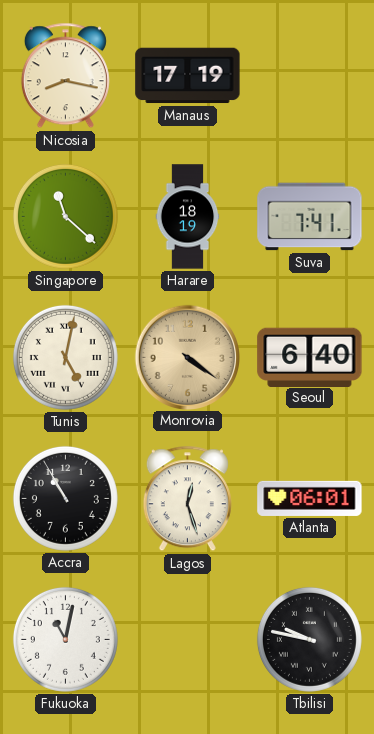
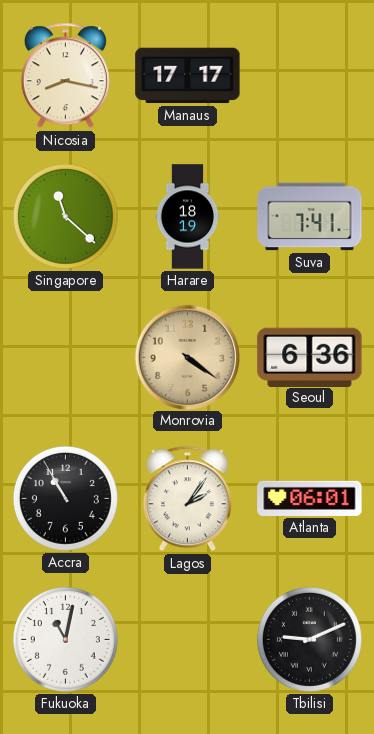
Manaus: 17:19 -> 17:17
Tunis: 5:02 -> none
Seoul: 6:40 -> 6:36
Lagos: 12:27 -> 2:06
Tbilisi: 9:47 -> 9:11
